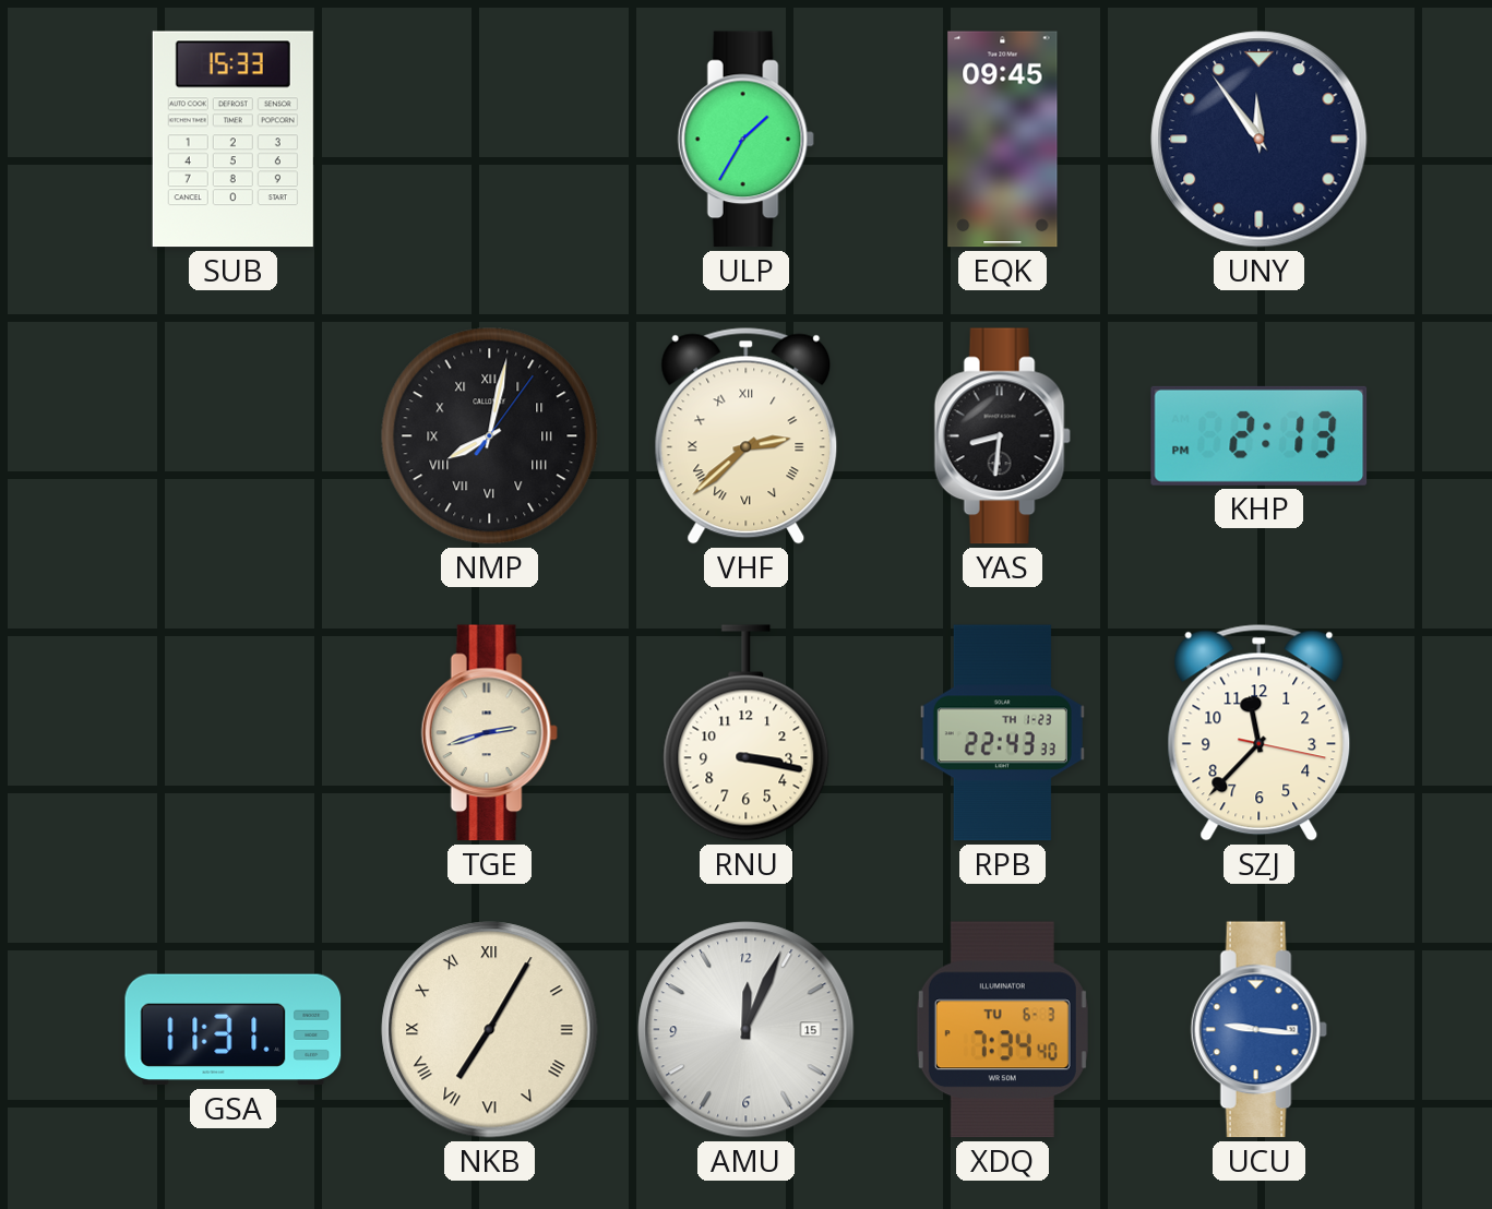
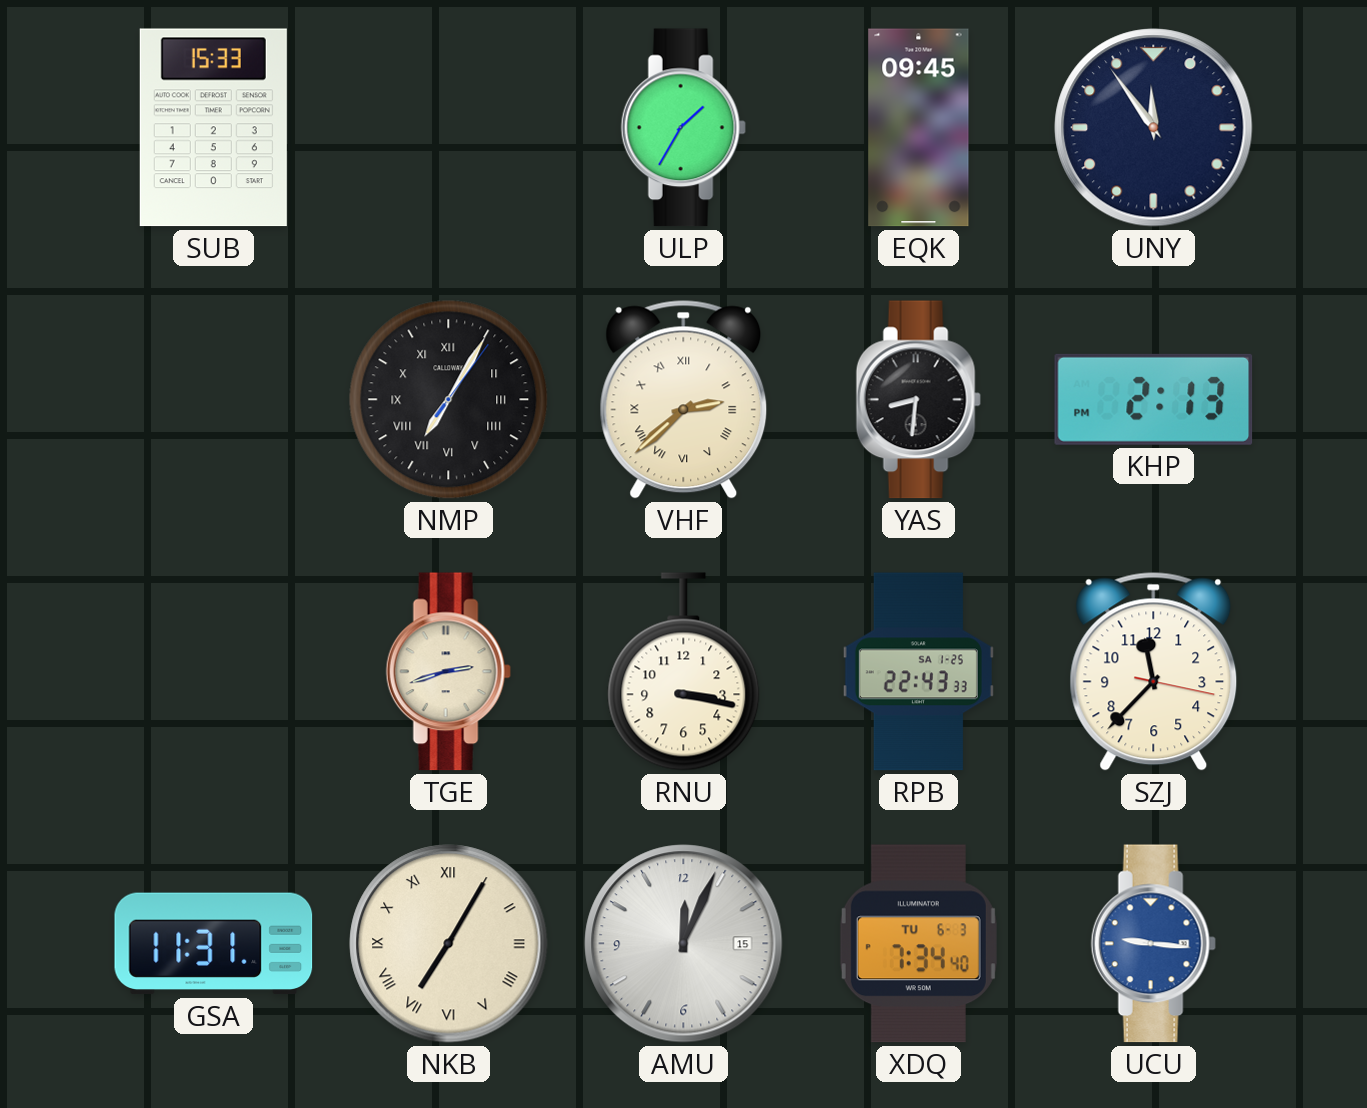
NMP: 8:02 -> 7:05
RPB date: TH 1-23 -> SA 1-25
